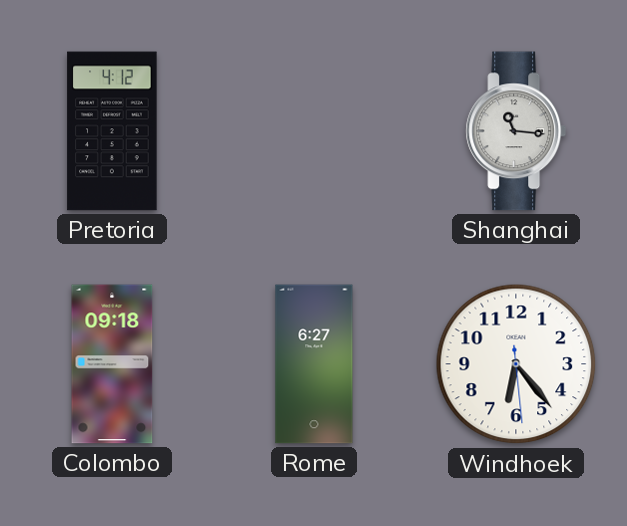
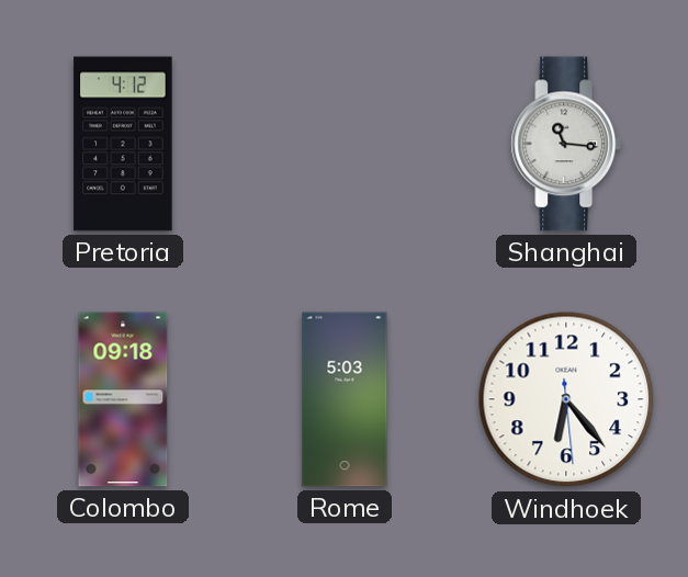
Rome: 6:27 -> 5:03
